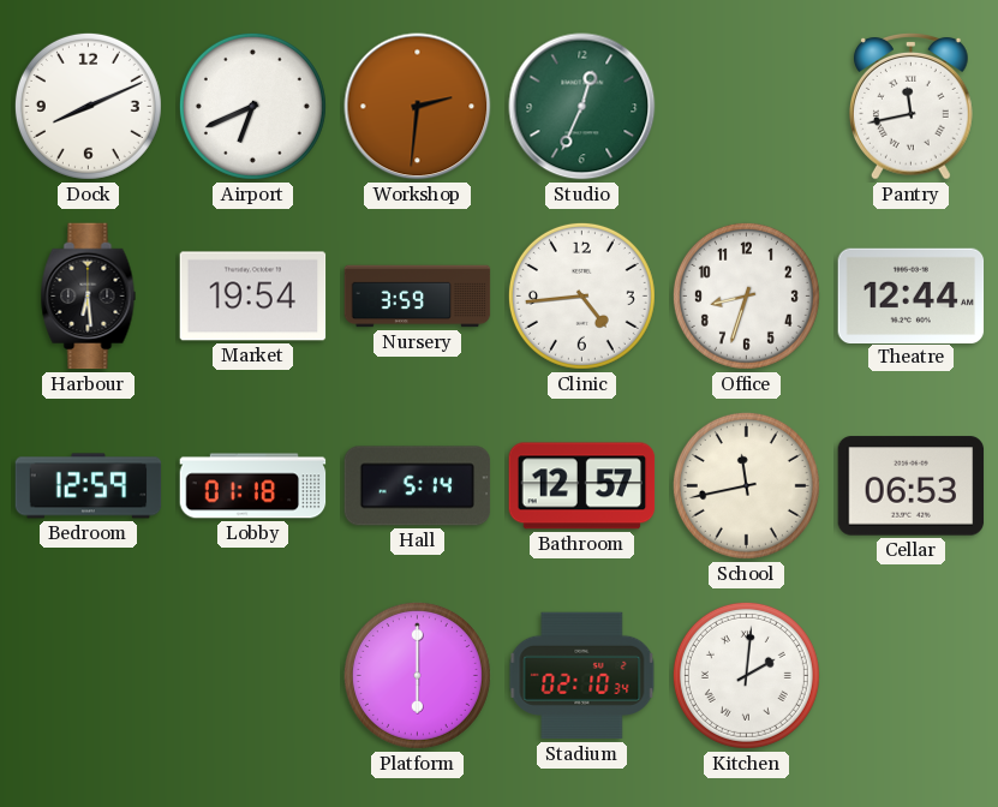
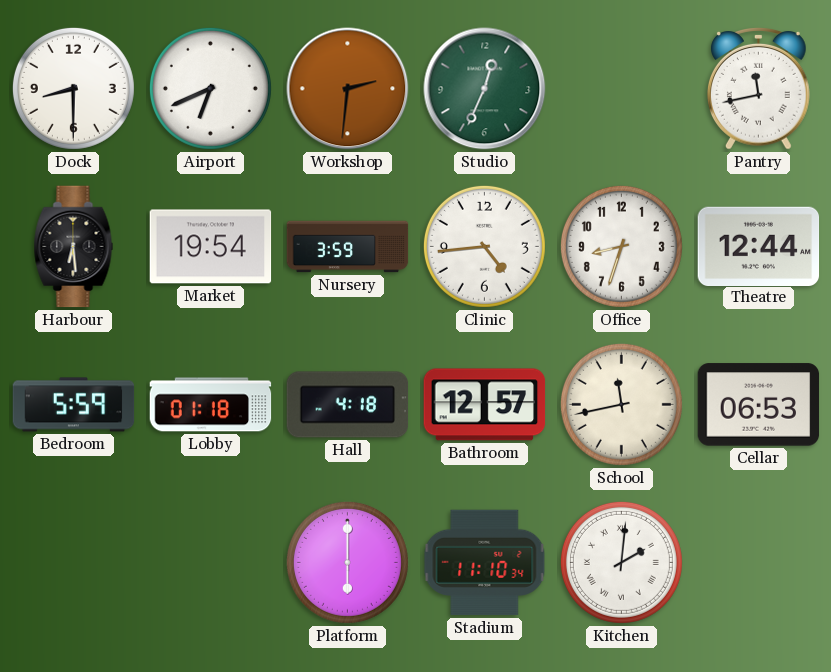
Dock: 8:11 -> 8:30
Bedroom: 12:59 -> 5:59
Hall: 5:14 -> 4:18
Stadium: 02:10 -> 11:10
